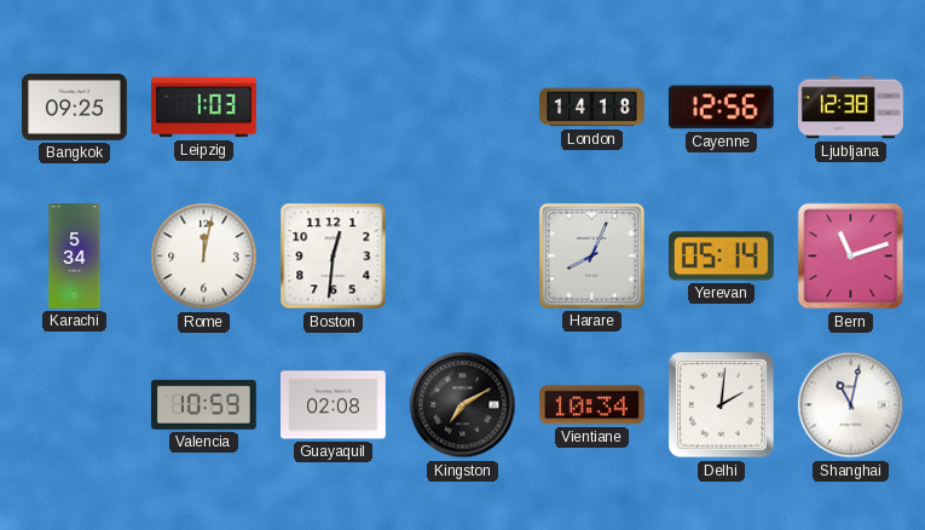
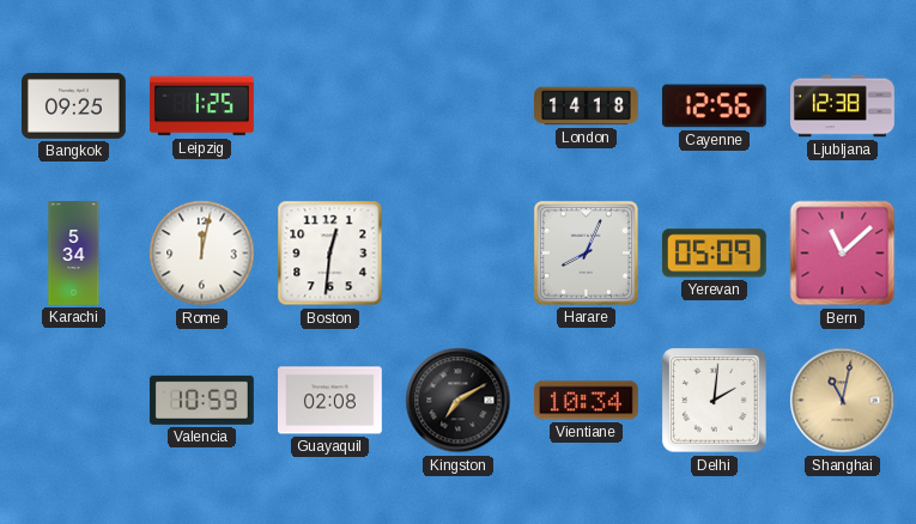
Leipzig: 1:03 -> 1:25
Yerevan: 05:14 -> 05:09
Bern: 11:12 -> 11:08
Shanghai dial: white -> champagne
